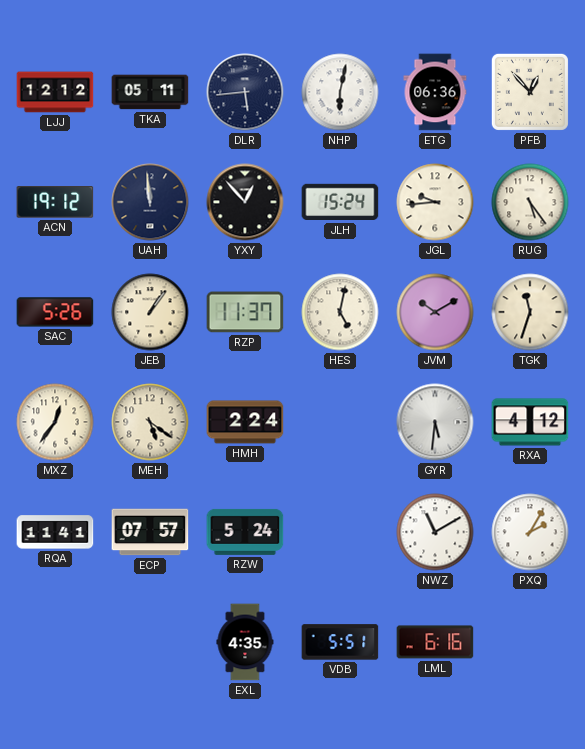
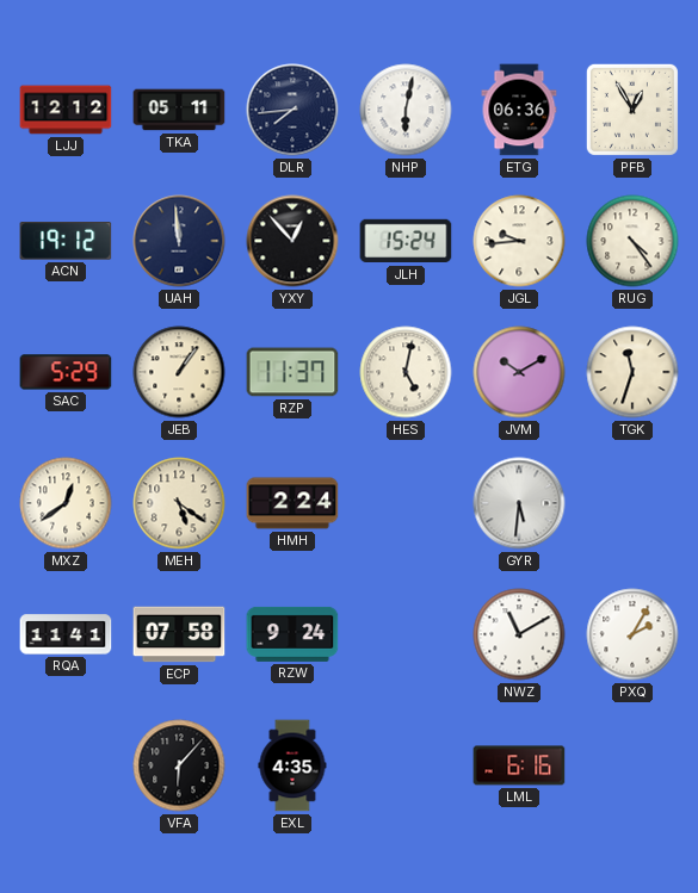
DLR: 5:44 -> 7:44
PFB: 12:53 -> 12:55
RUG: 5:24 -> 4:24
SAC: 5:26 -> 5:29
MXZ: 12:36 -> 12:39
RXA: 4:12 -> none
ECP: 07:57 -> 07:58
RZW: 5:24 -> 9:24
VFA: none -> 6:07
VDB: 5:51 -> none
